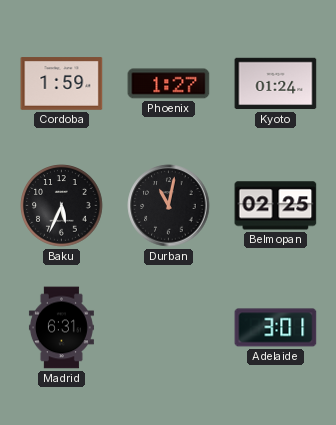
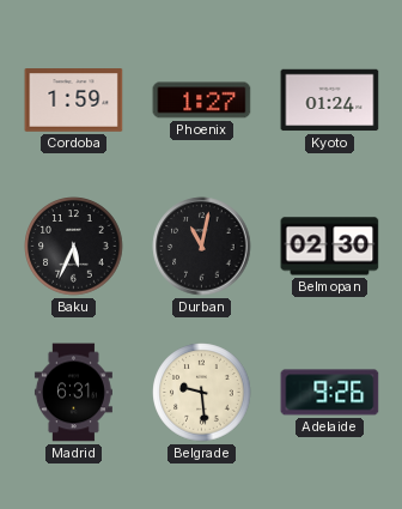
Belmopan: 02:25 -> 02:30
Belgrade: none -> 9:29
Adelaide: 3:01 -> 9:26
